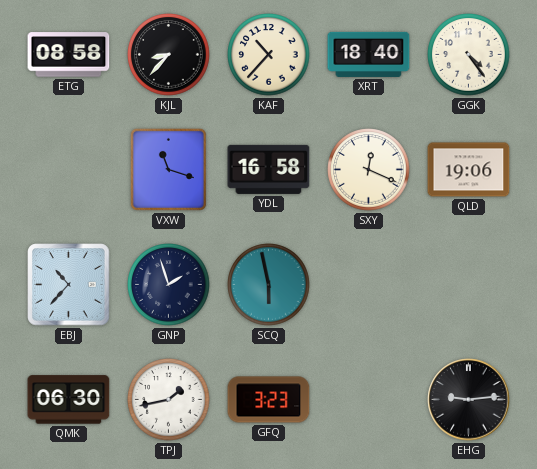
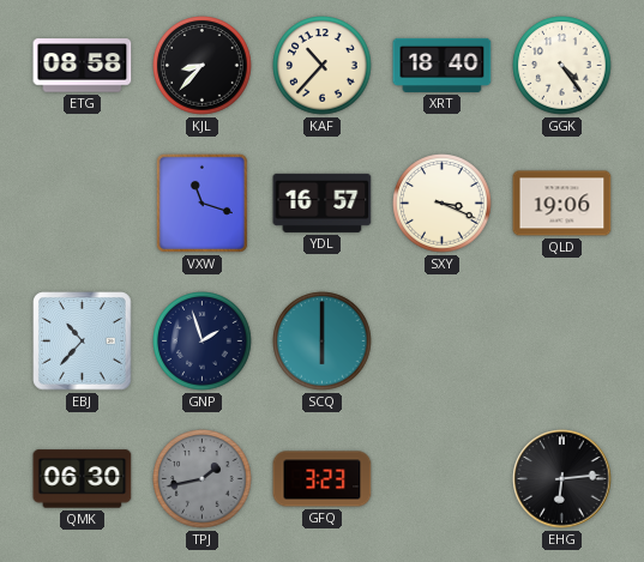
YDL: 16:58 -> 16:57
SXY: 12:19 -> 3:19
SCQ: 5:58 -> 6:00
TPJ dial: white -> grey
EHG: 9:14 -> 6:14
